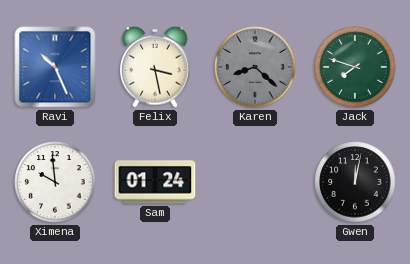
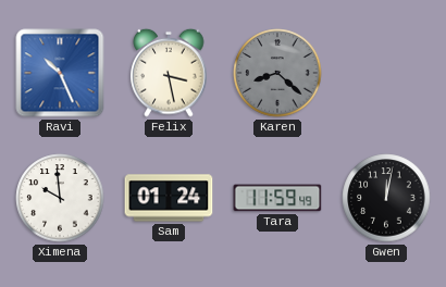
Jack: 7:48 -> none
Tara: none -> 11:59
